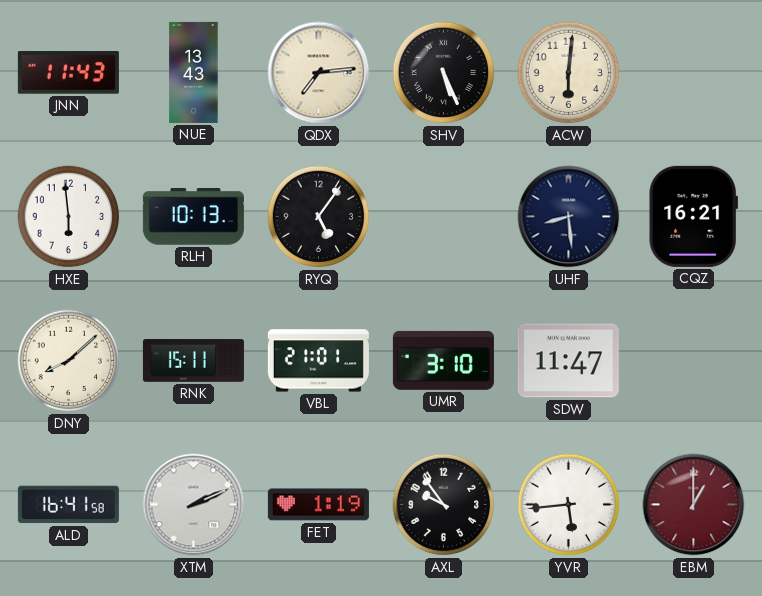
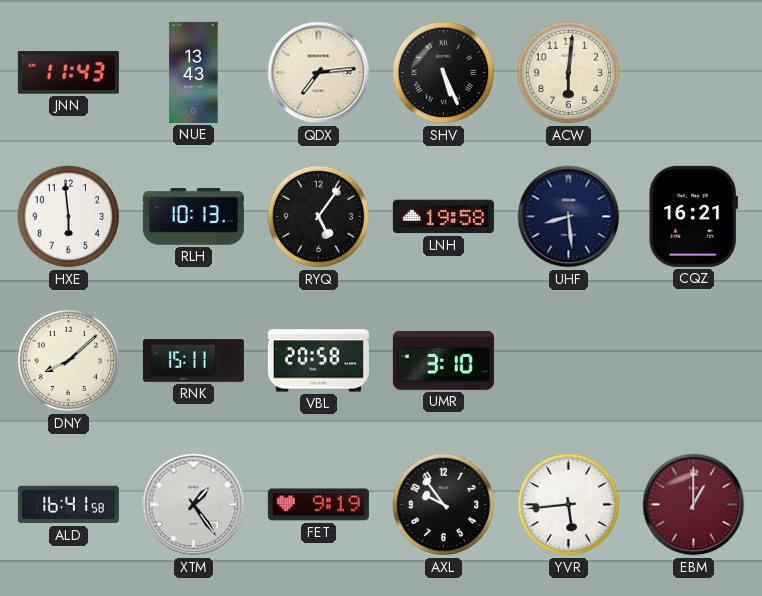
LNH: none -> 19:58
VBL: 21:01 -> 20:58
SDW: 11:47 -> none
XTM: 2:11 -> 1:24
FET: 1:19 -> 9:19
